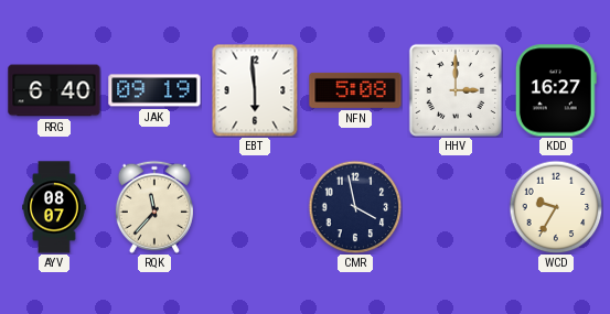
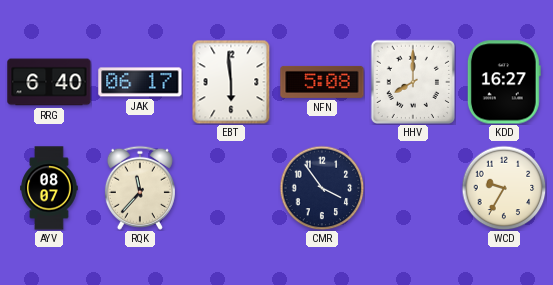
JAK: 09:19 -> 06:17
HHV: 3:00 -> 8:00
CMR: 3:58 -> 3:54
